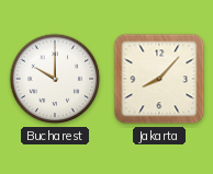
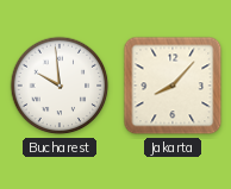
Bucharest: 10:00 -> 9:59
